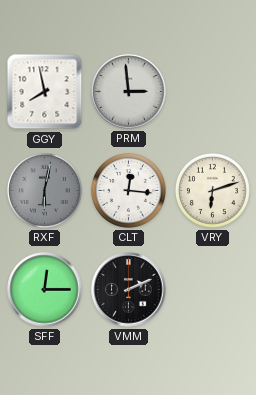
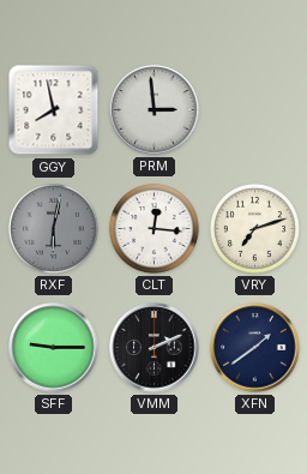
VRY: 6:12 -> 7:12
SFF: 12:15 -> 9:15
XFN: none -> 1:39
